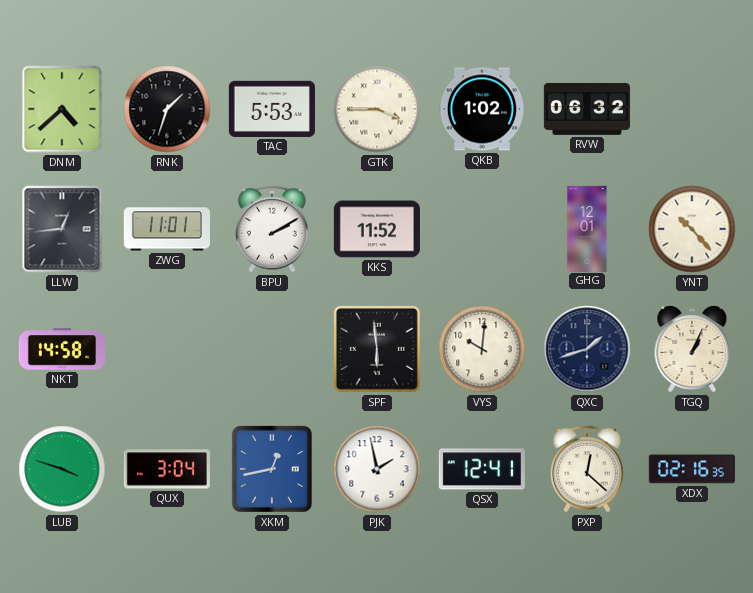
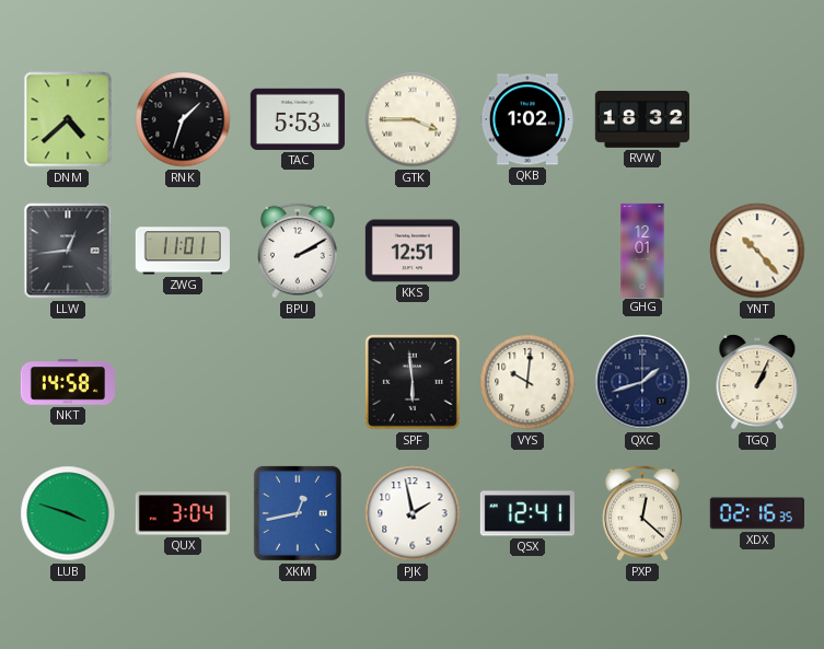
RVW: 06:32 -> 18:32
KKS: 11:52 -> 12:51
